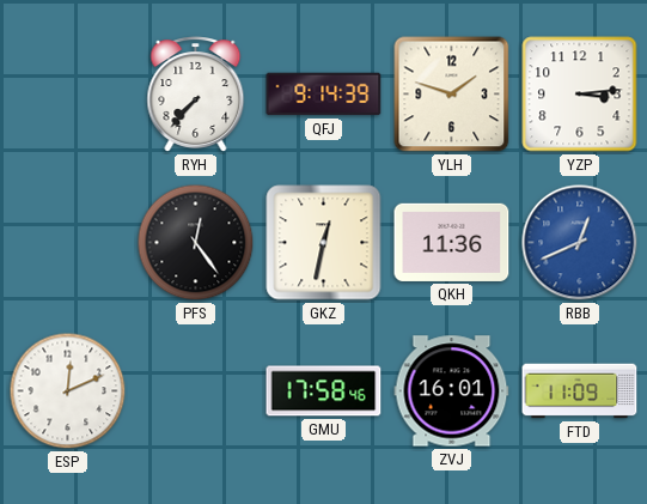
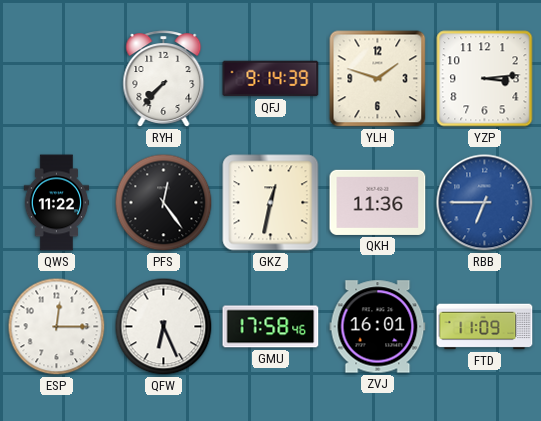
QWS: none -> 11:22
RBB: 12:41 -> 6:45
ESP: 12:11 -> 12:15
QFW: none -> 6:26
